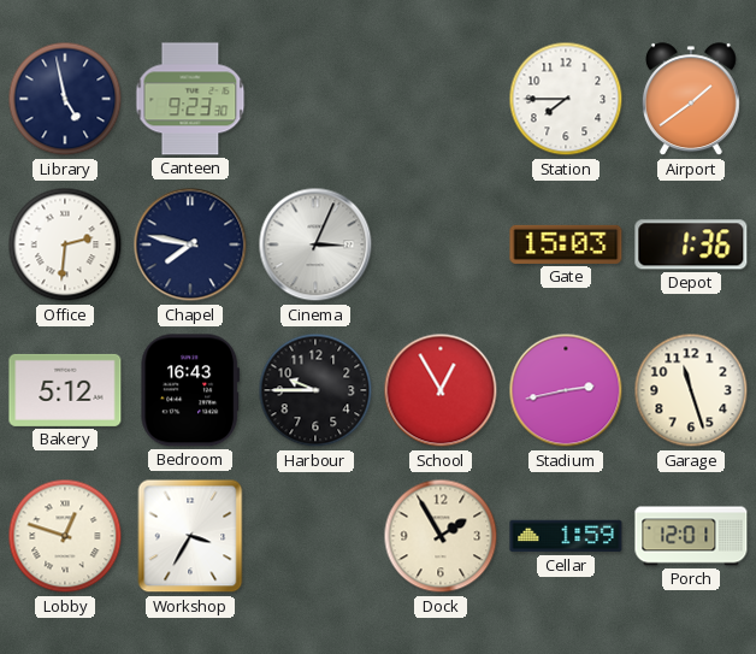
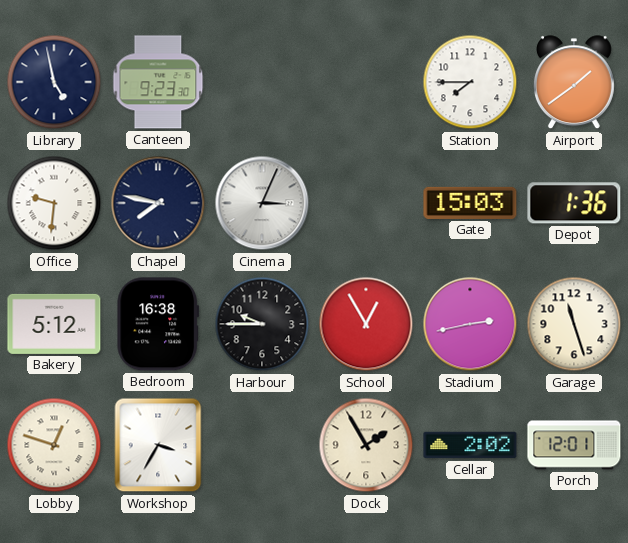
Office: 2:31 -> 9:31
Bedroom: 16:43 -> 16:38
Cellar: 1:59 -> 2:02
